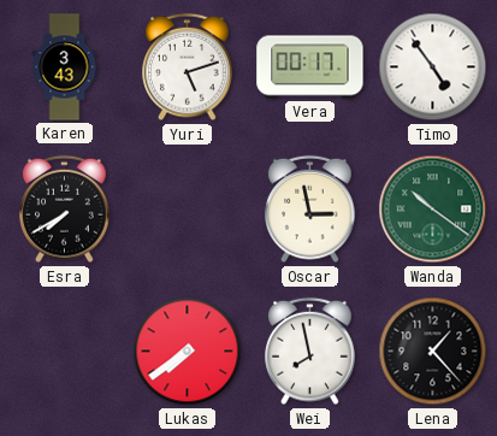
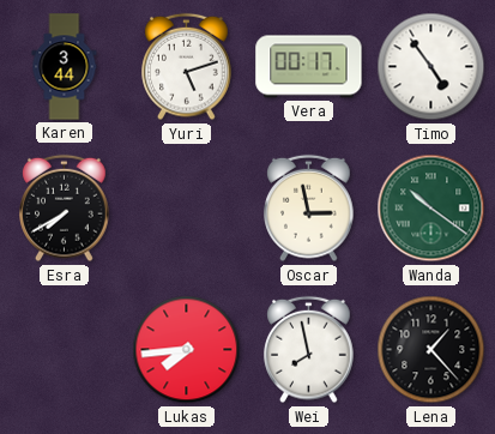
Karen: 3:43 -> 3:44
Lukas: 7:39 -> 7:44
